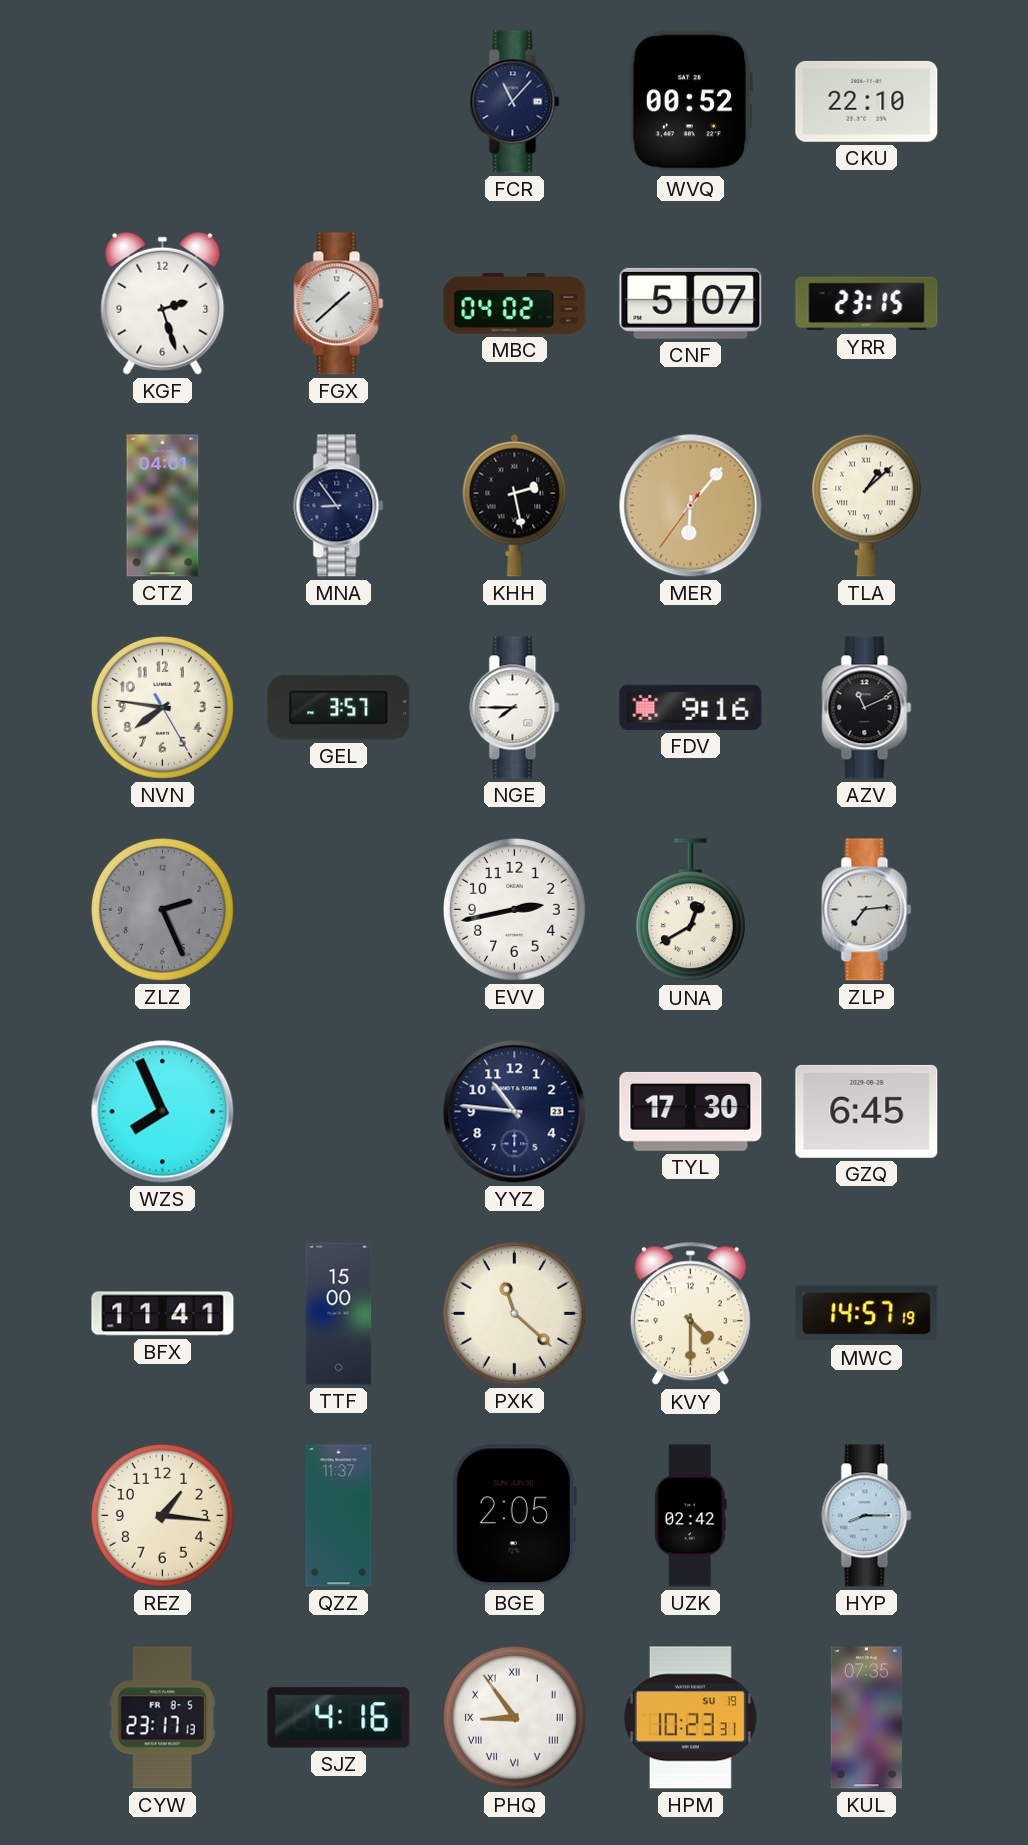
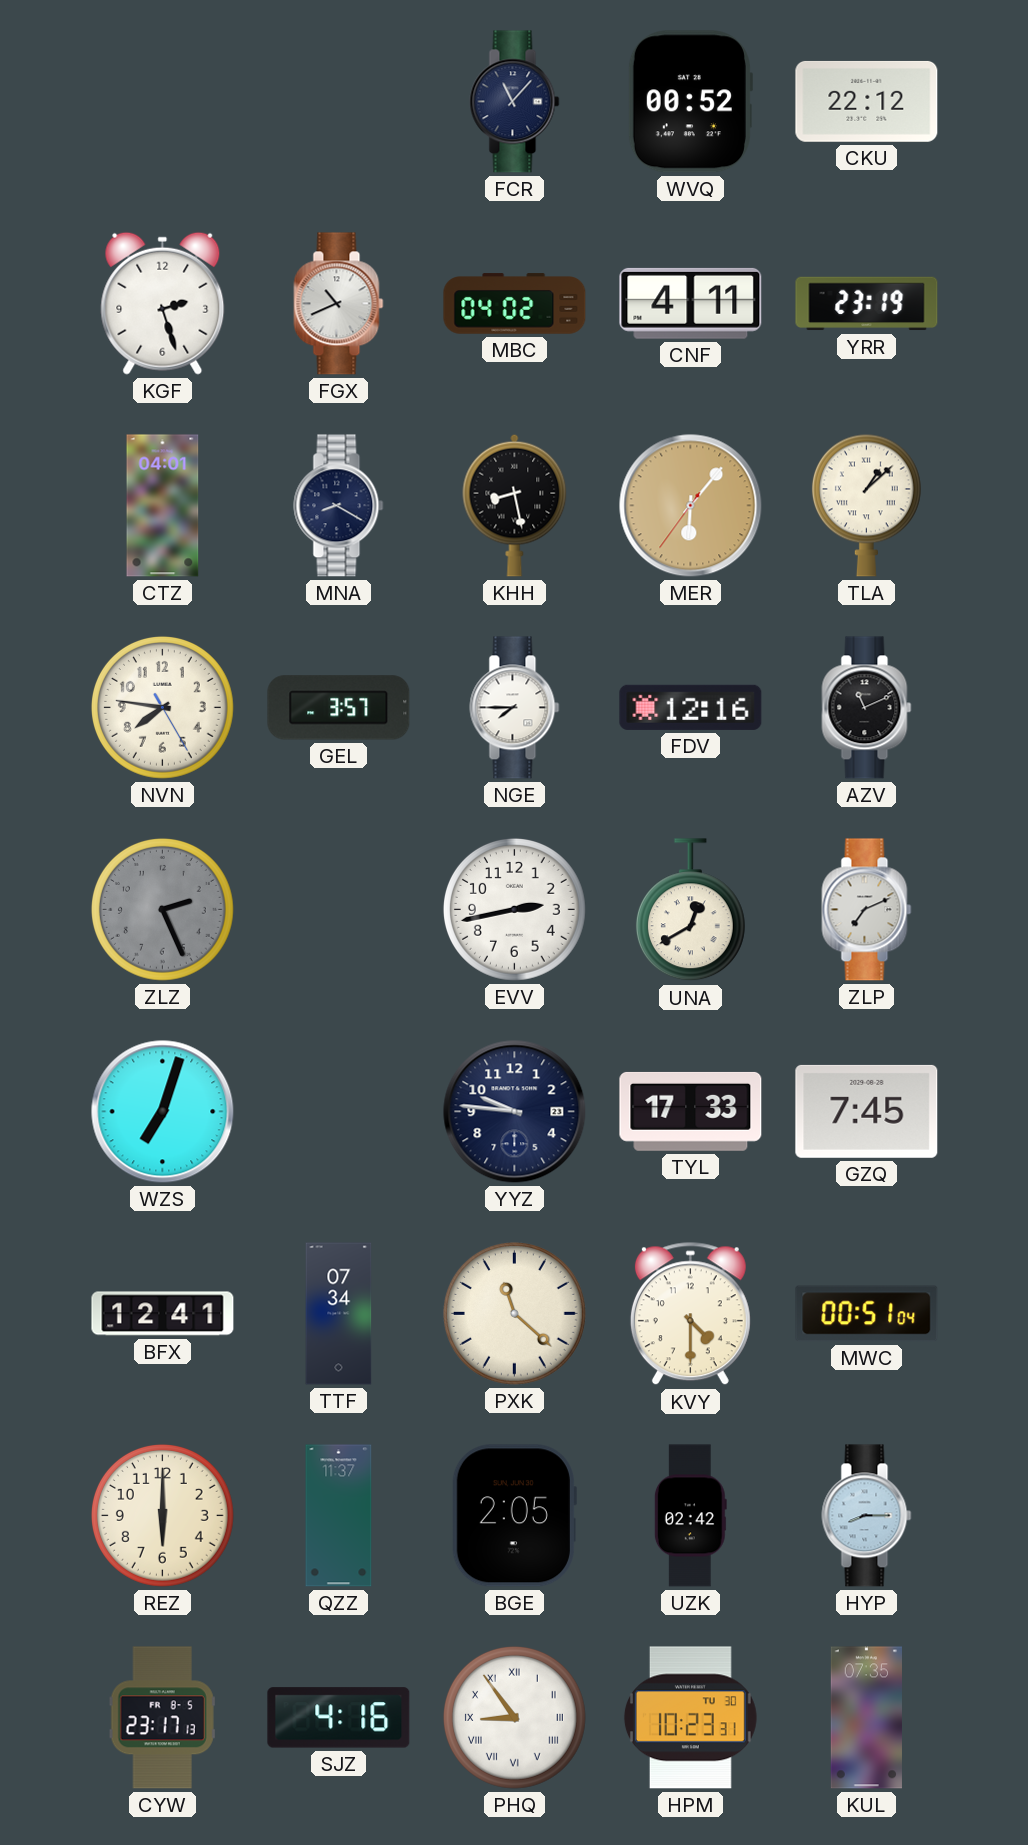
CKU: 22:10 -> 22:12
FGX: 1:38 -> 10:41
CNF: 5:07 -> 4:11
YRR: 23:15 -> 23:19
MNA: 8:54 -> 8:20
KHH: 2:28 -> 8:28
FDV: 9:16 -> 12:16
ZLP: 7:14 -> 7:11
WZS: 7:56 -> 7:03
YYZ: 10:46 -> 9:46
TYL: 17:30 -> 17:33
GZQ: 6:45 -> 7:45
BFX: 11:41 -> 12:41
TTF: 15:00 -> 07:34
MWC: 14:57 -> 00:51
REZ: 1:16 -> 6:00
HPM date: SU 19 -> TU 30
